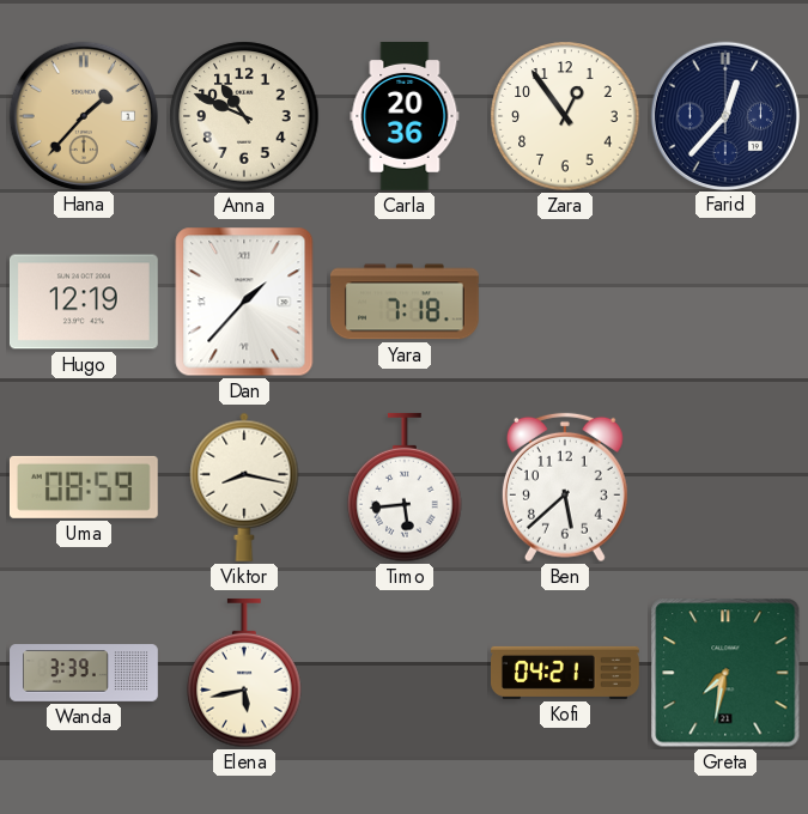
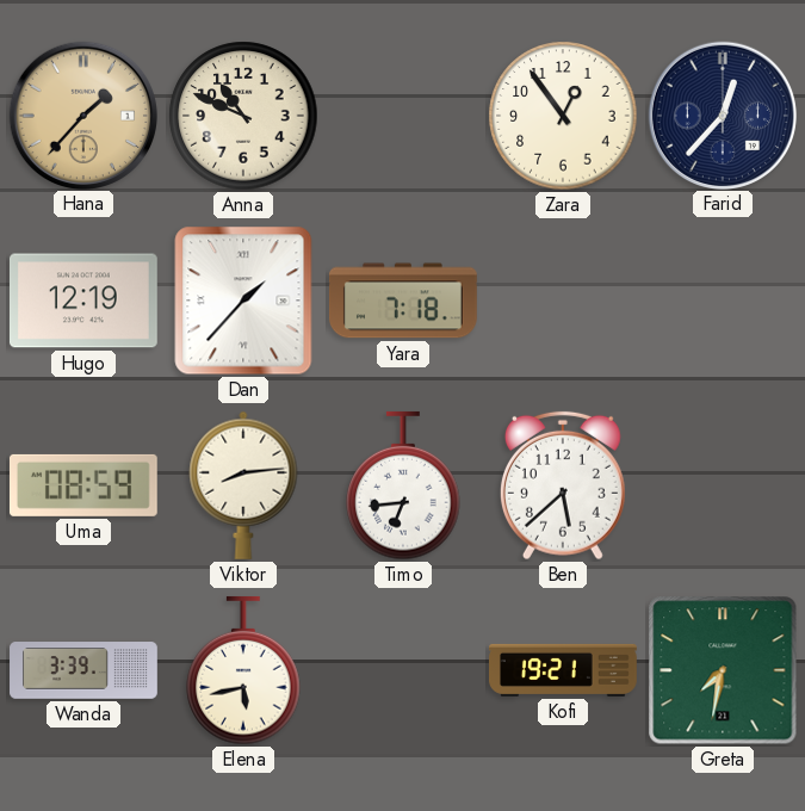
Carla: 20:36 -> none
Viktor: 8:17 -> 8:14
Timo: 5:44 -> 6:44
Kofi: 04:21 -> 19:21
